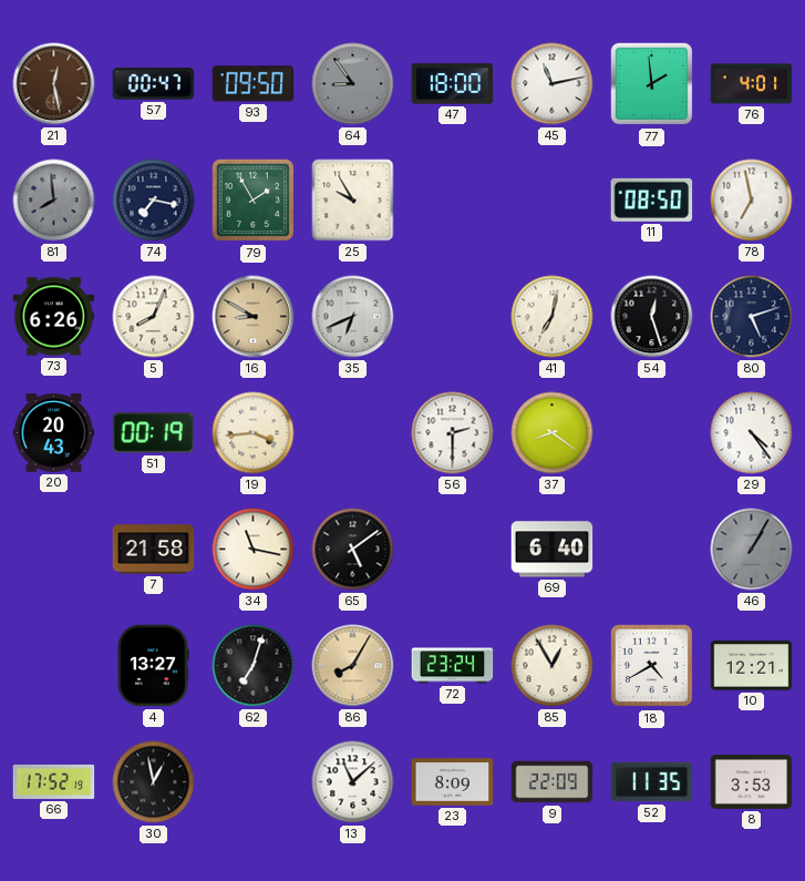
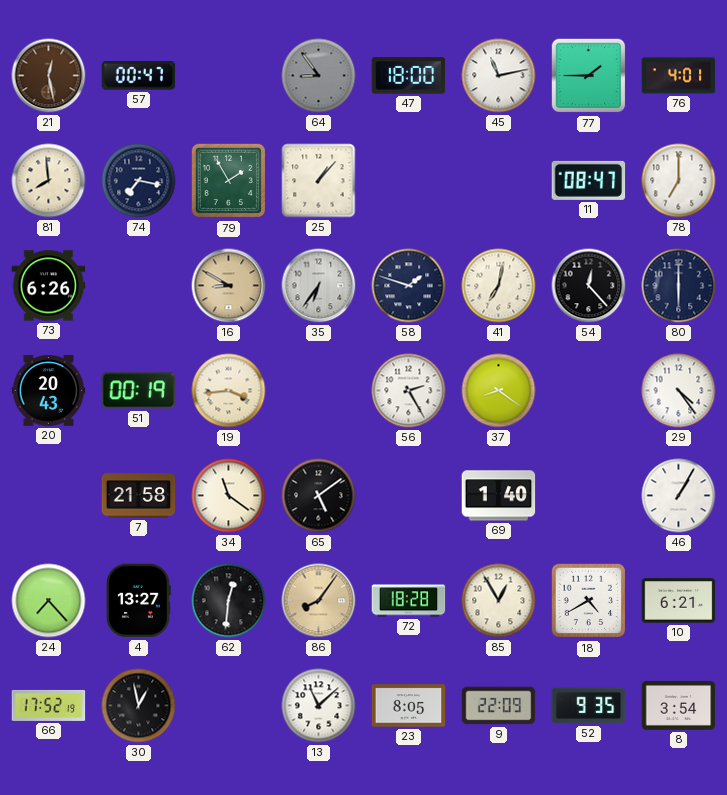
93: 09:50 -> none
77: 1:59 -> 1:45
81 dial: grey -> cream
25: 9:55 -> 1:07
11: 08:50 -> 08:47
78: 6:58 -> 7:00
5: 8:04 -> none
35: 6:41 -> 6:36
58: none -> 1:48
54: 12:27 -> 12:23
80: 5:12 -> 6:00
56: 2:30 -> 2:25
34: 11:17 -> 11:21
69: 6:40 -> 1:40
46 dial: grey -> white
24: none -> 7:23
62: 7:03 -> 12:31
86: 8:05 -> 8:06
72: 23:24 -> 18:28
10: 12:21 -> 6:21
23: 8:09 -> 8:05
52: 11:35 -> 9:35
8: 3:53 -> 3:54
